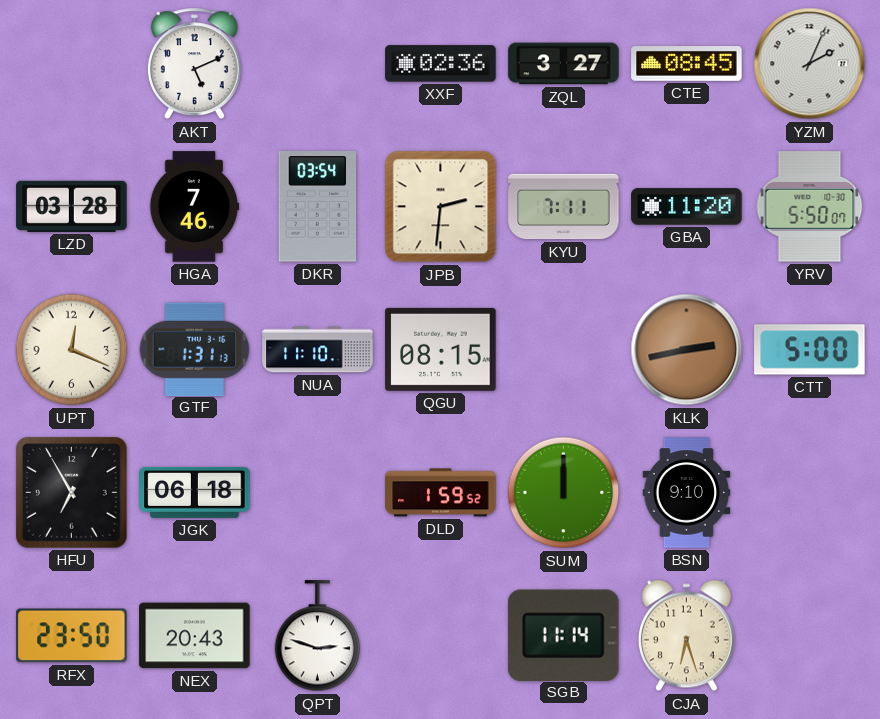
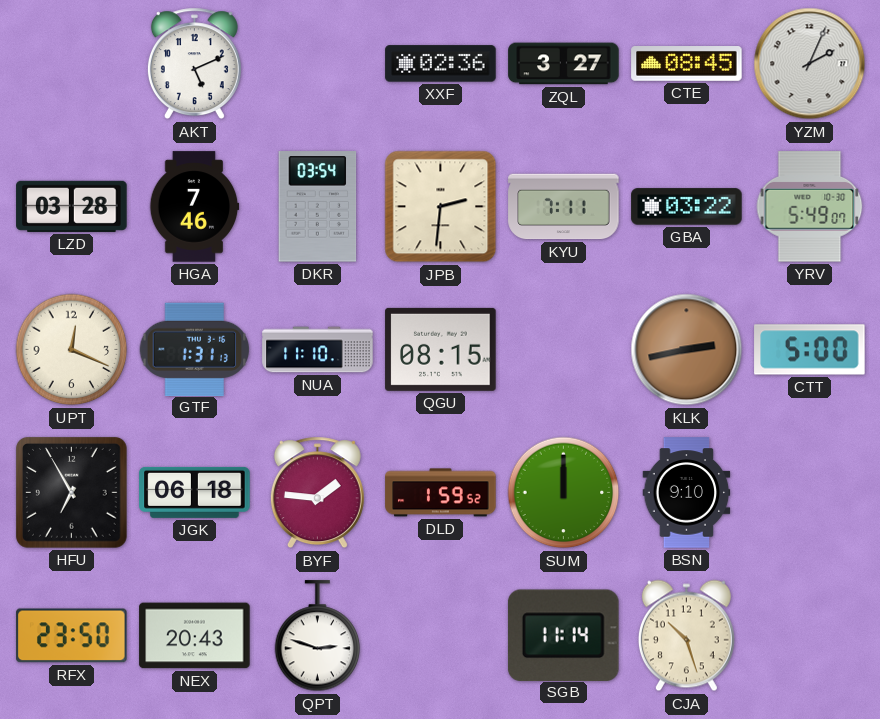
GBA: 11:20 -> 03:22
YRV: 5:50 -> 5:49
BYF: none -> 1:46
CJA: 6:27 -> 10:27
